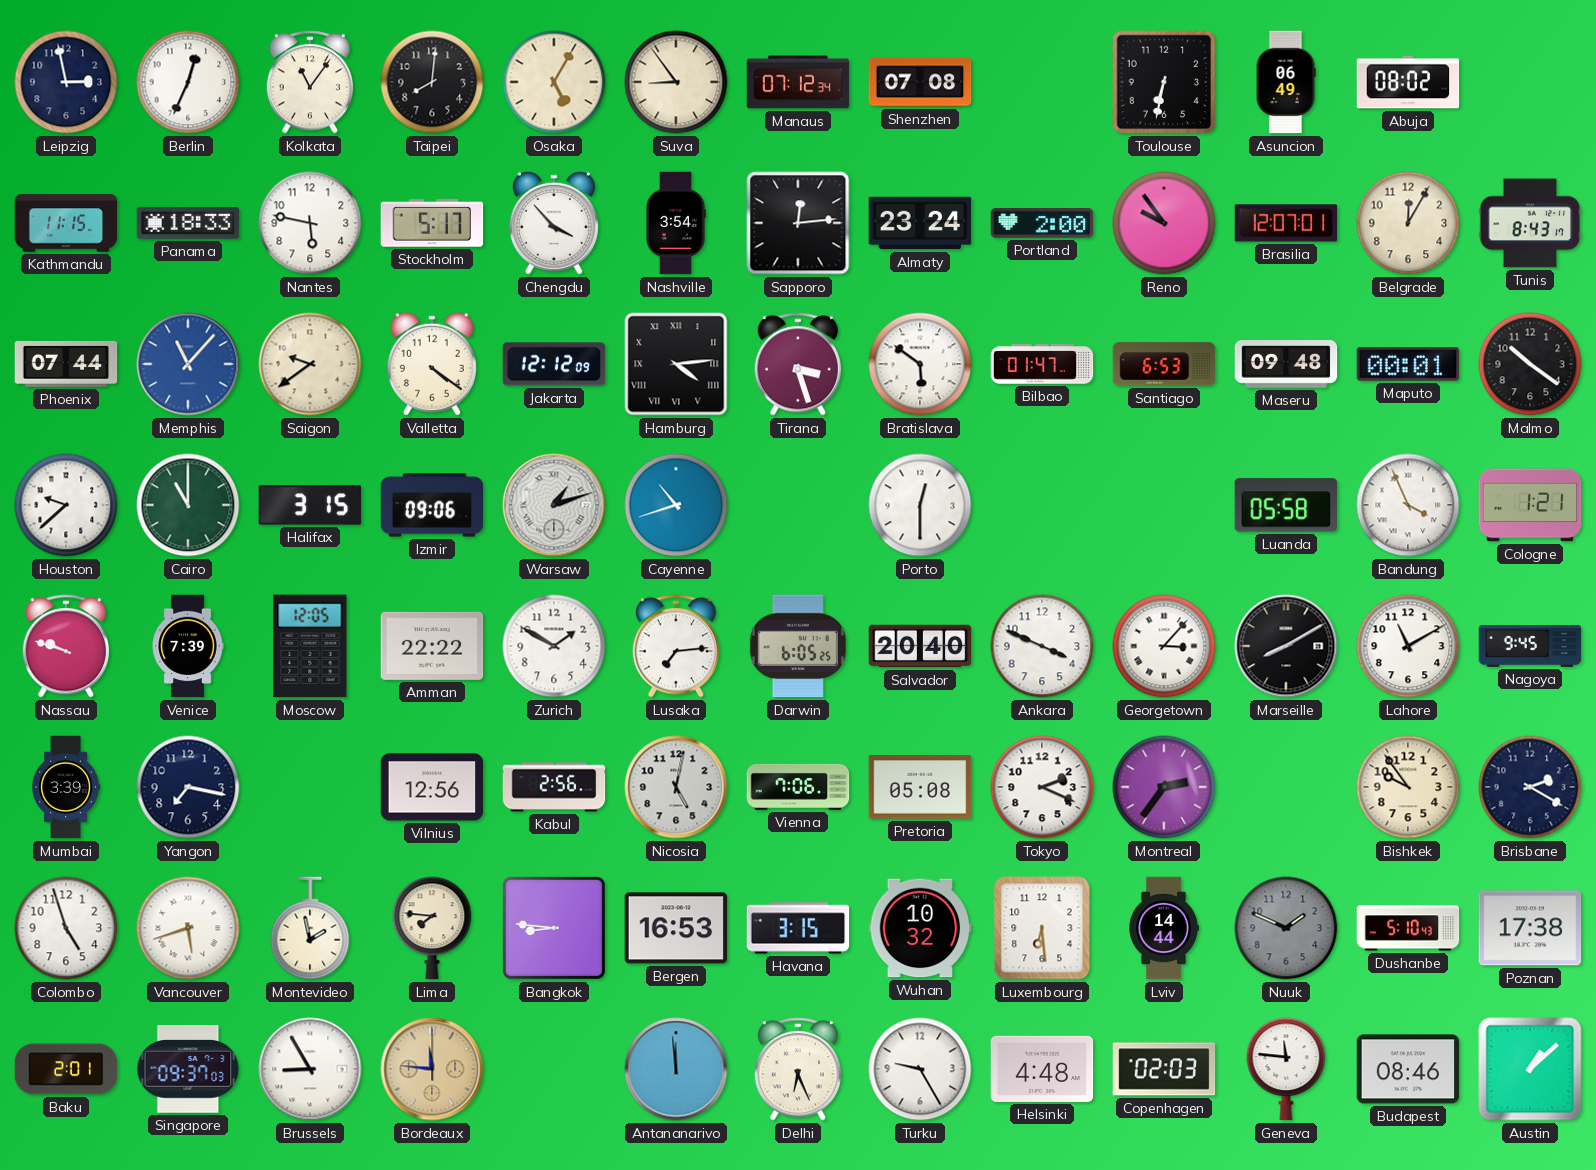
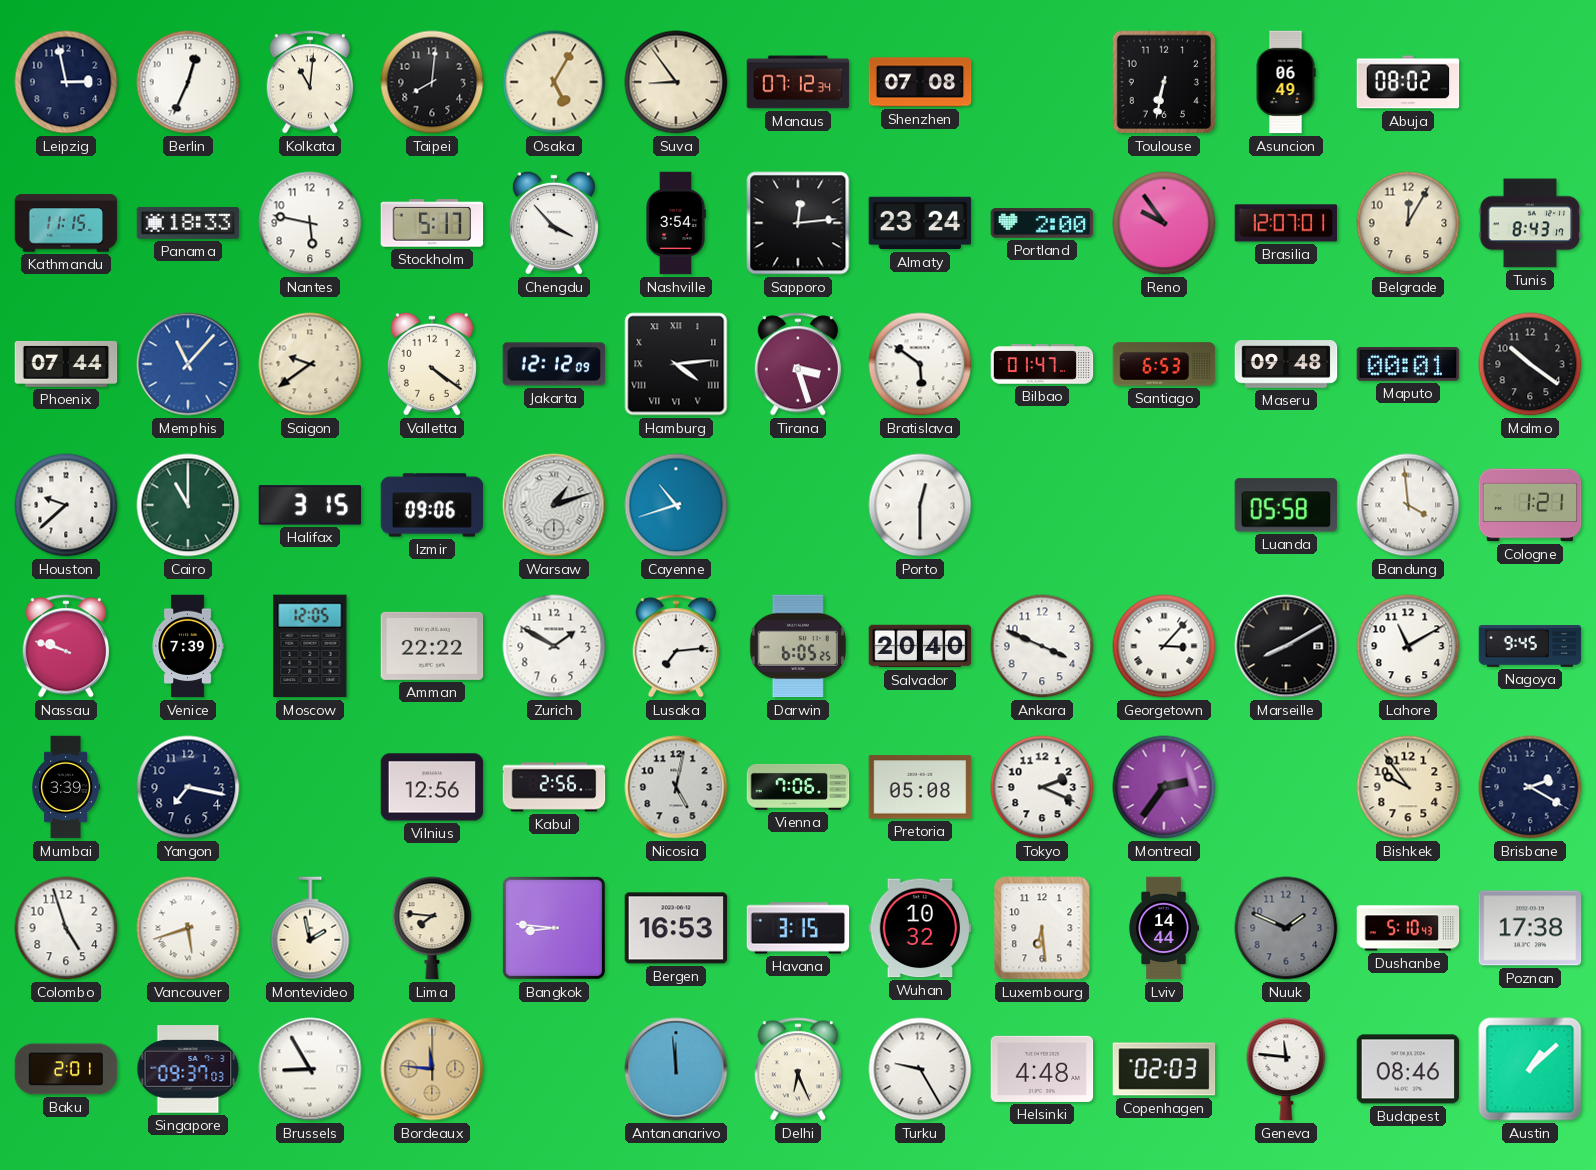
Kolkata: 11:06 -> 11:01
Bandung: 3:56 -> 3:59
